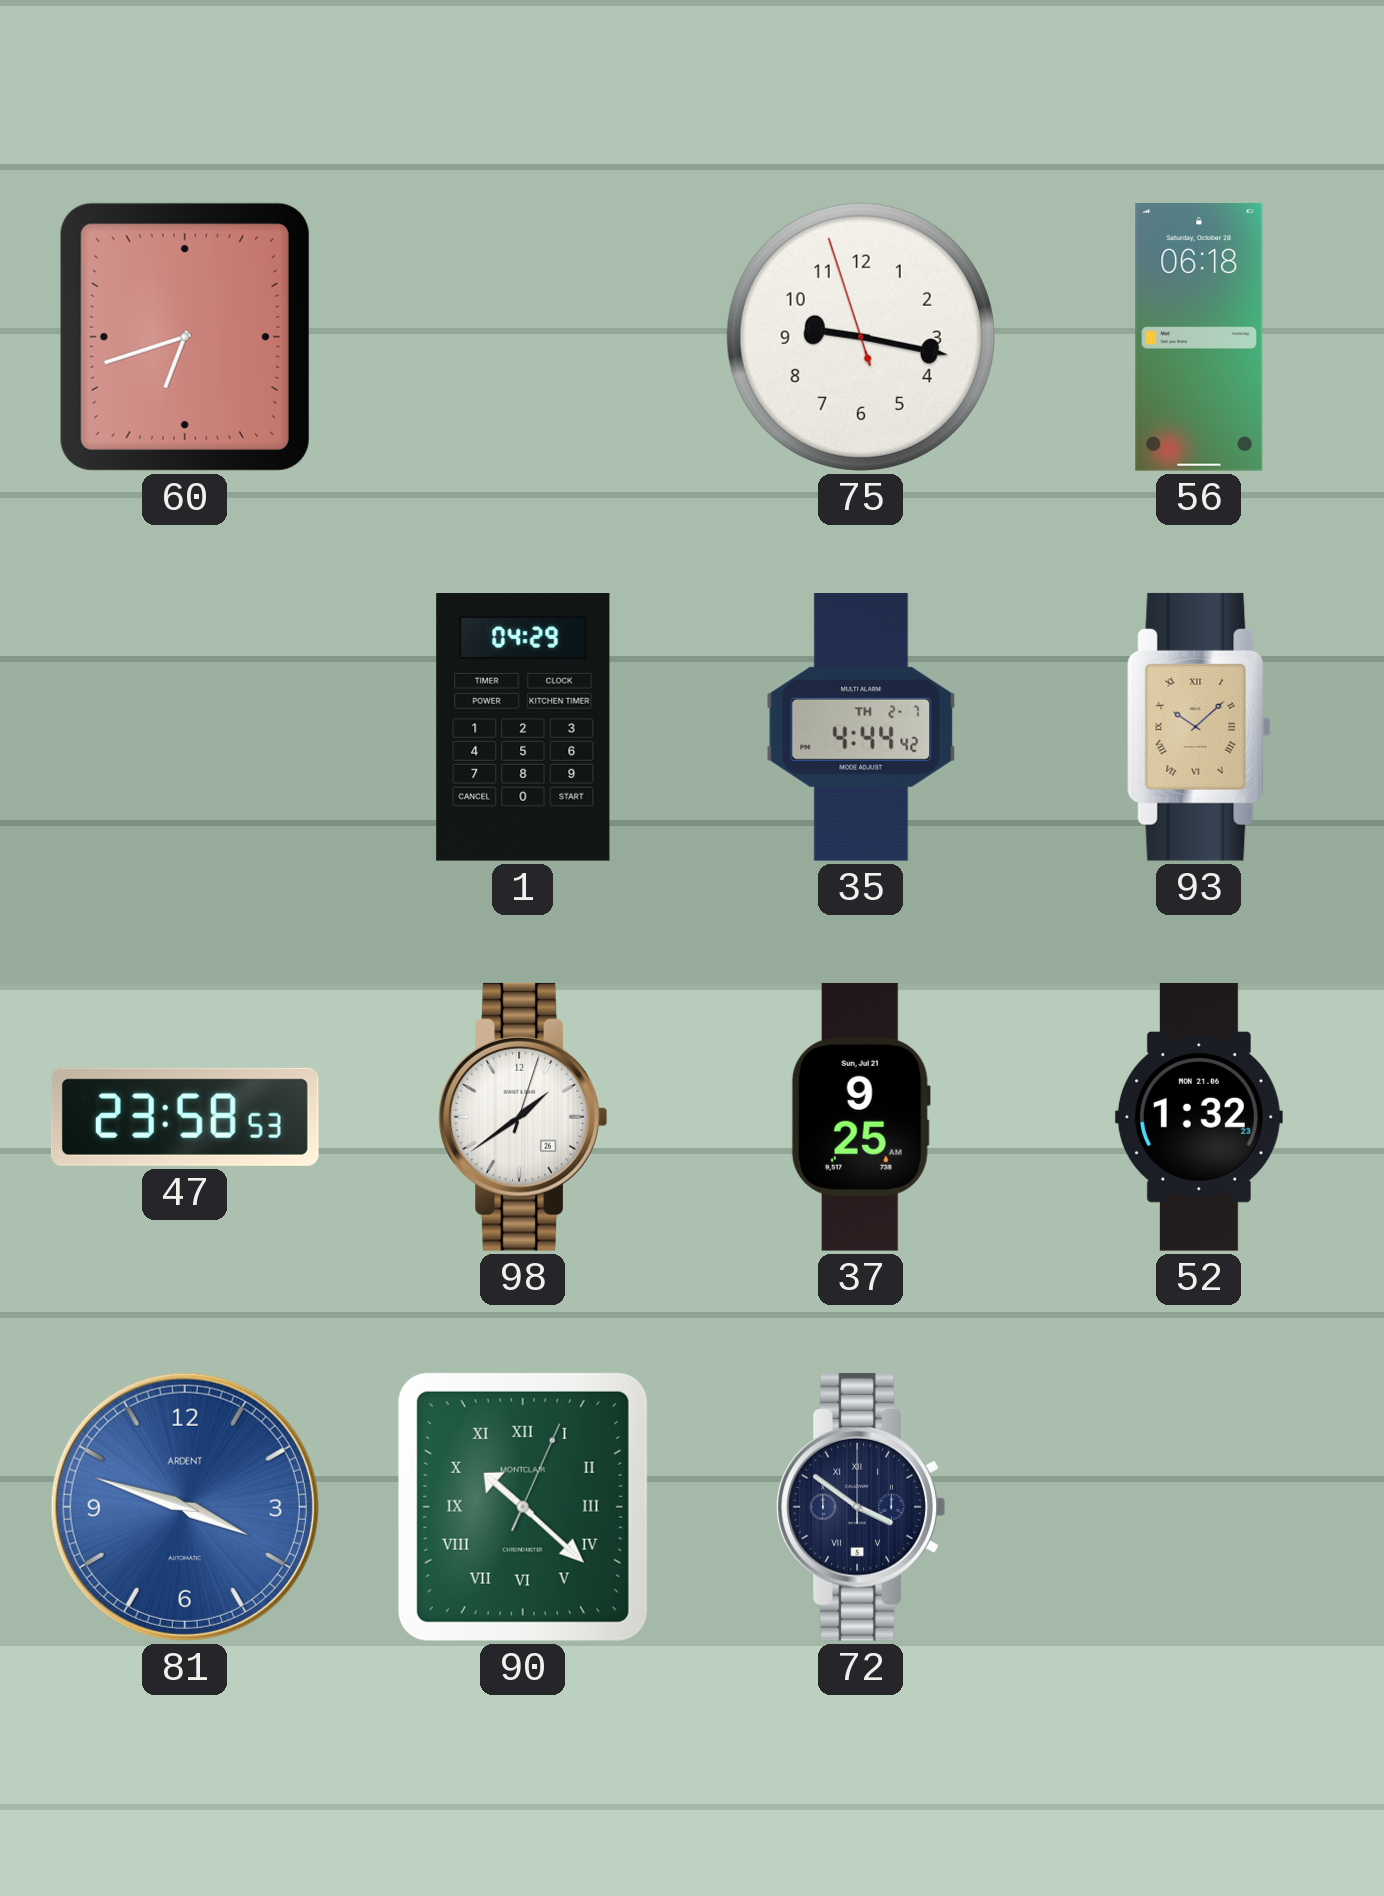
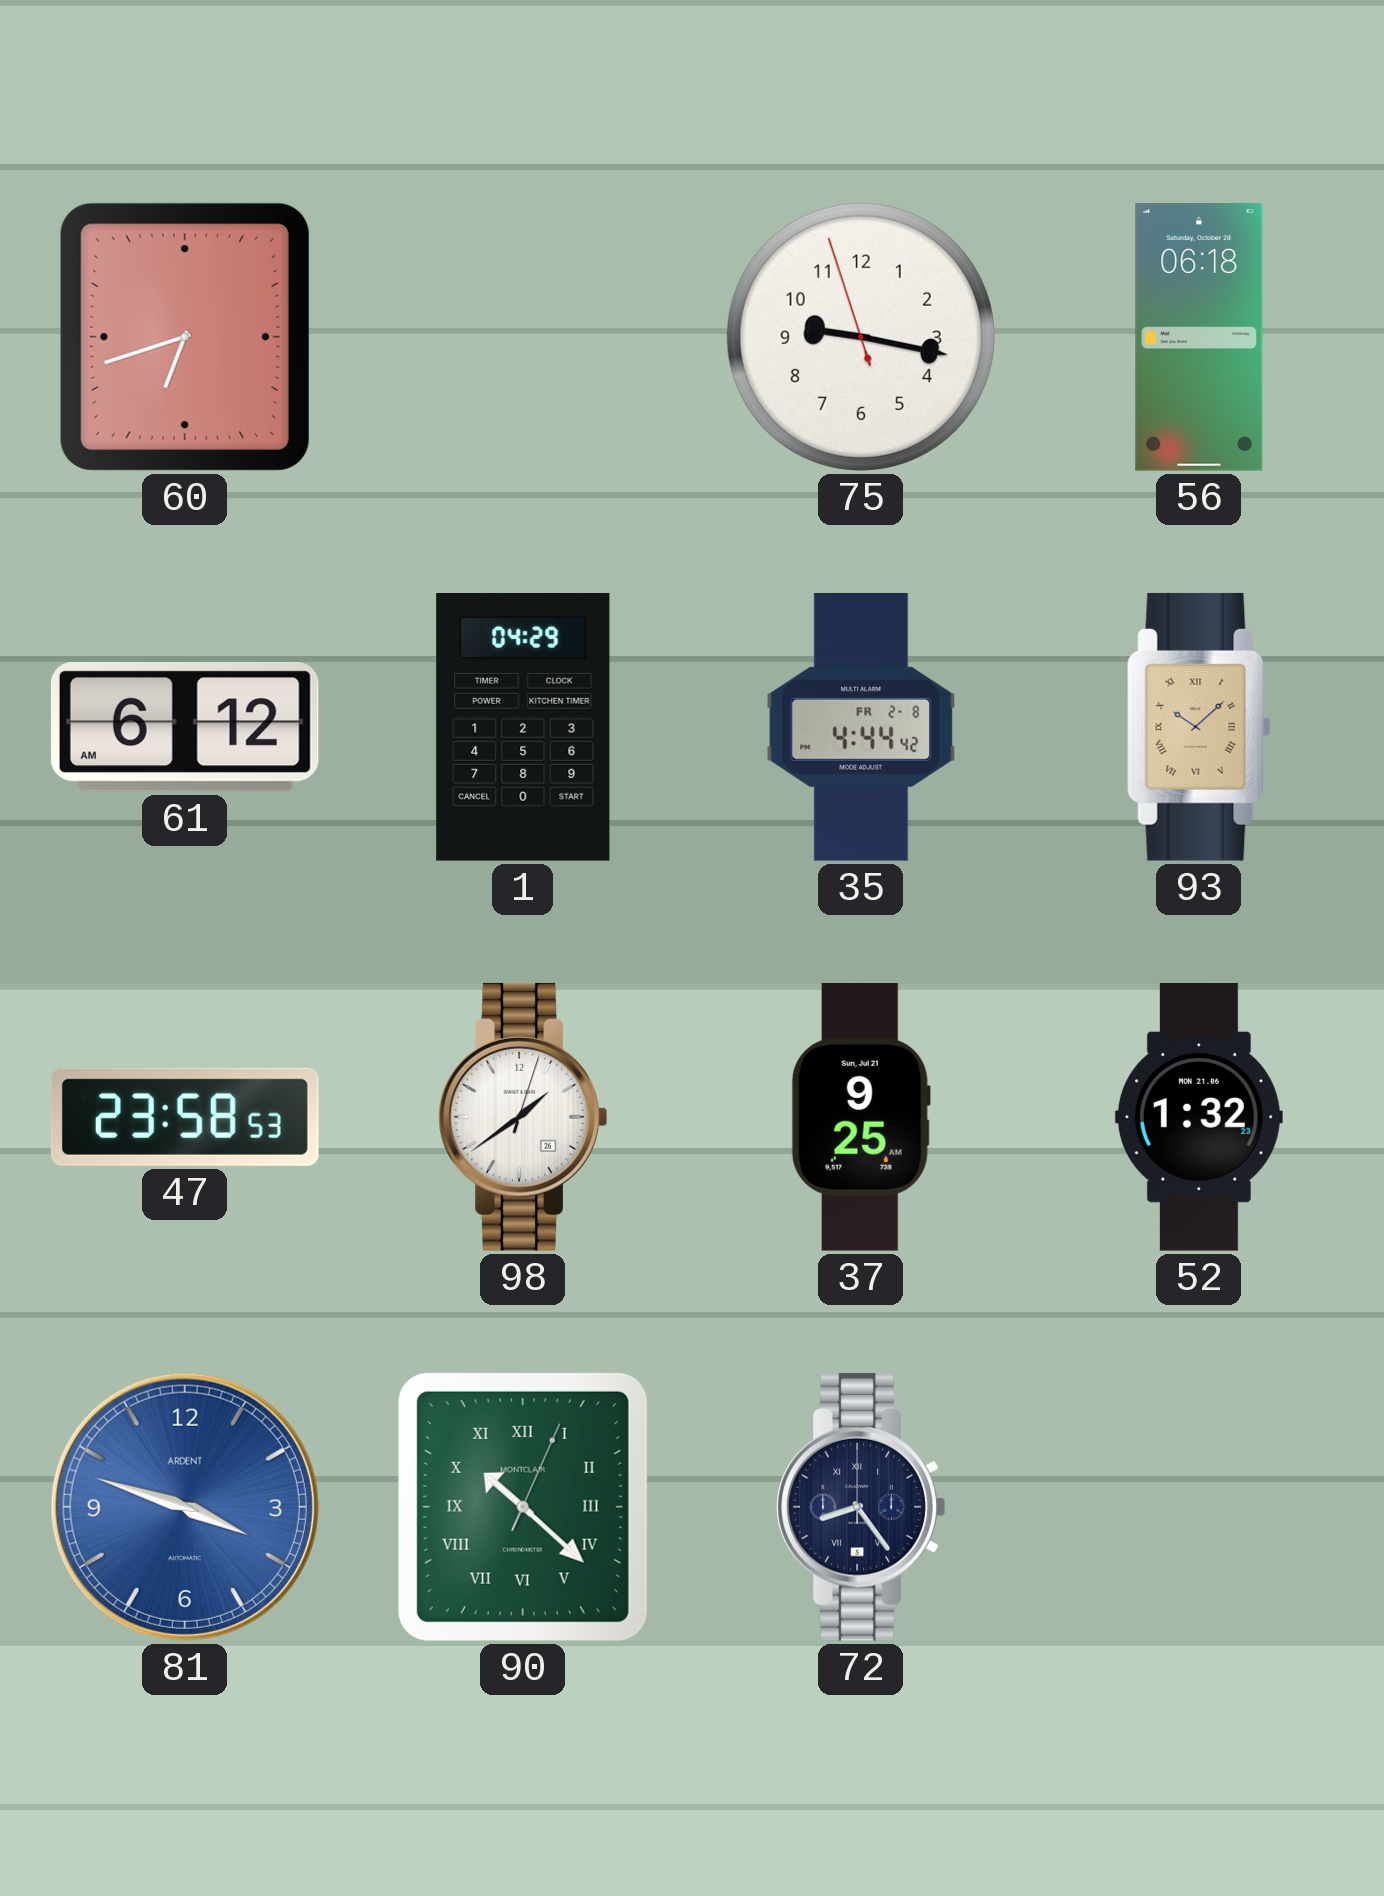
61: none -> 6:12
35 date: TH 2-7 -> FR 2-8
72: 3:51 -> 8:24
